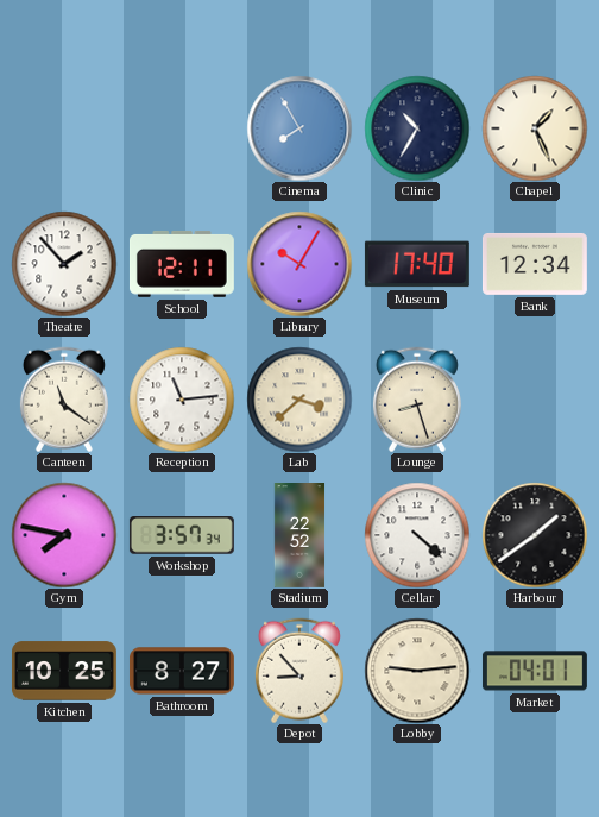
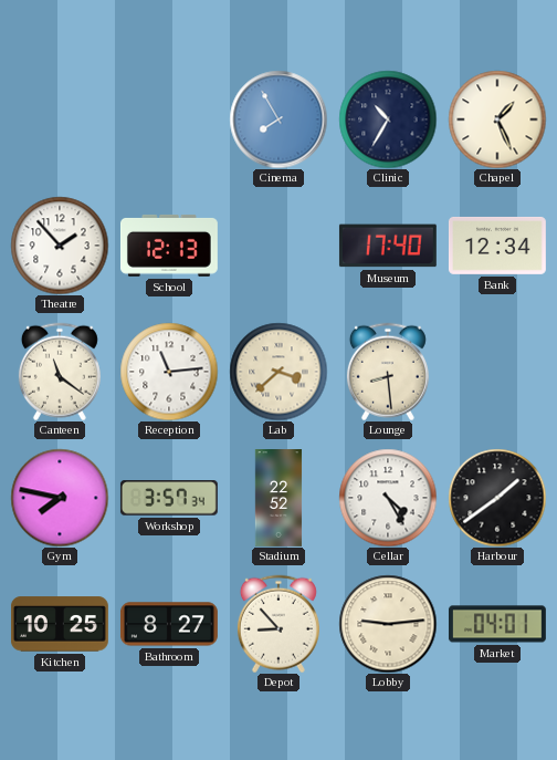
School: 12:11 -> 12:13
Library: 10:05 -> none
Lounge: 8:27 -> 8:29
Cellar: 4:22 -> 4:25
